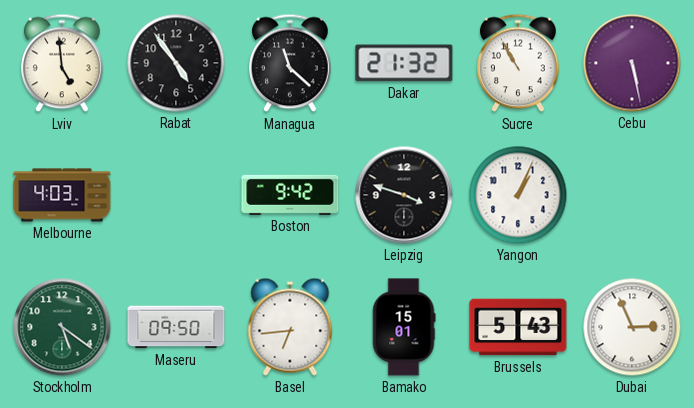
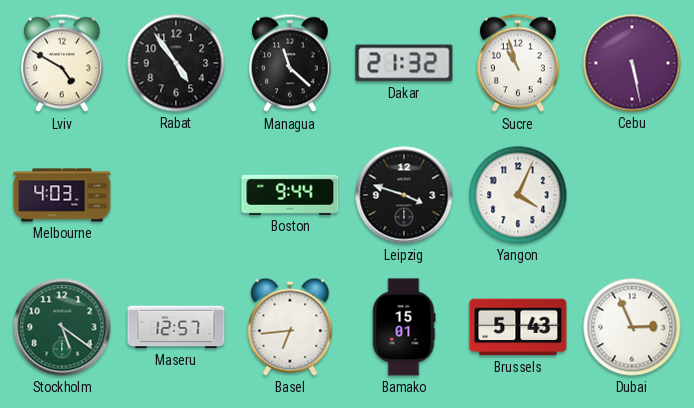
Lviv: 4:59 -> 4:50
Sucre: 10:55 -> 10:57
Boston: 9:42 -> 9:44
Yangon: 1:04 -> 4:04
Maseru: 09:50 -> 12:57
